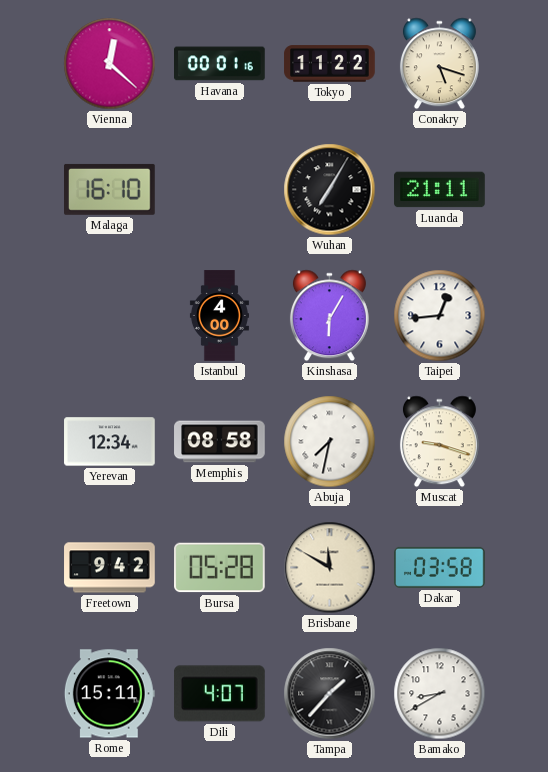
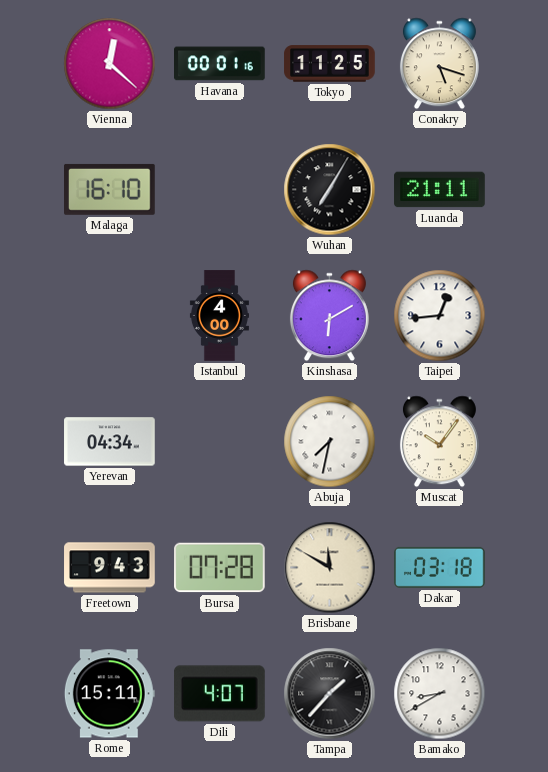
Tokyo: 11:22 -> 11:25
Kinshasa: 6:05 -> 6:10
Yerevan: 12:34 -> 04:34
Memphis: 08:58 -> none
Muscat: 9:18 -> 10:06
Freetown: 9:42 -> 9:43
Bursa: 05:28 -> 07:28
Dakar: 03:58 -> 03:18
